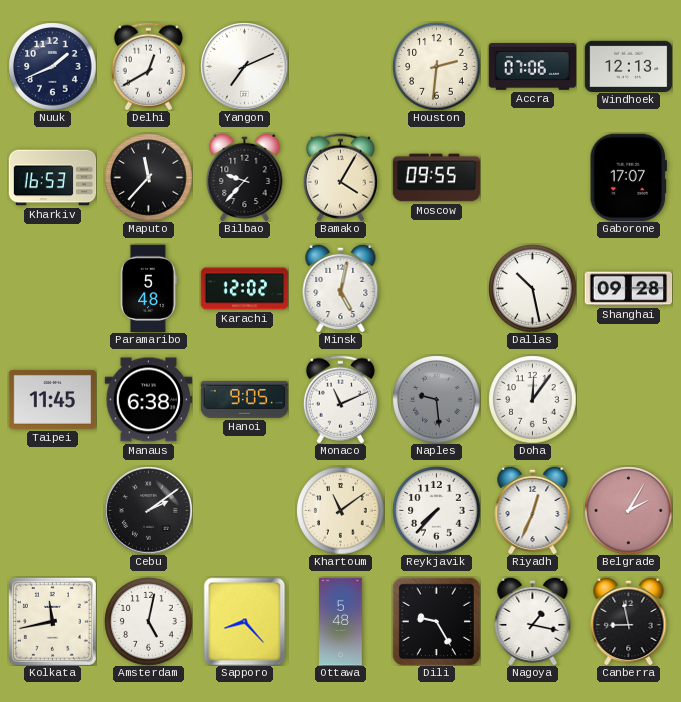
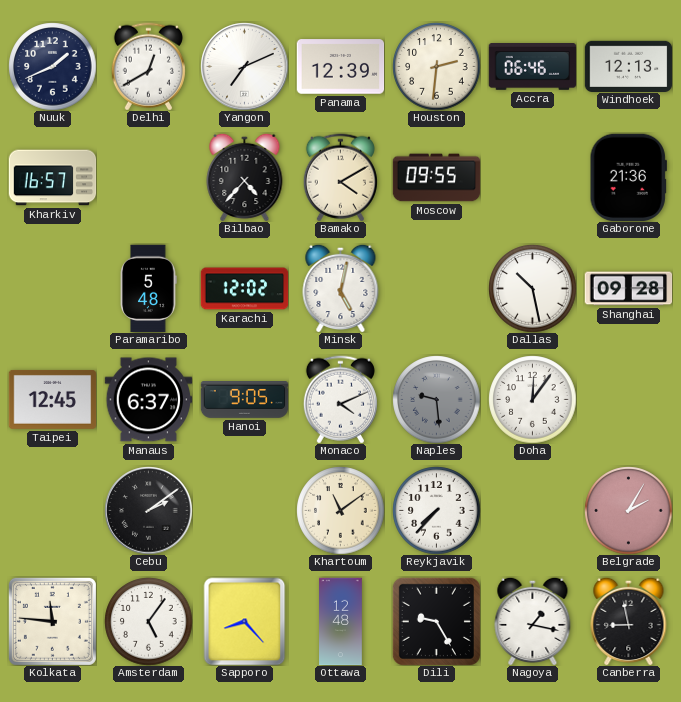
Panama: none -> 12:39
Accra: 07:06 -> 06:46
Kharkiv: 16:53 -> 16:57
Maputo: 11:37 -> none
Bilbao: 9:37 -> 4:37
Bamako: 4:05 -> 4:10
Gaborone: 17:07 -> 21:36
Taipei: 11:45 -> 12:45
Manaus: 6:38 -> 6:37
Monaco: 11:11 -> 4:11
Riyadh: 12:34 -> none
Kolkata: 11:43 -> 11:46
Amsterdam: 5:02 -> 5:06
Ottawa: 5:48 -> 12:48
